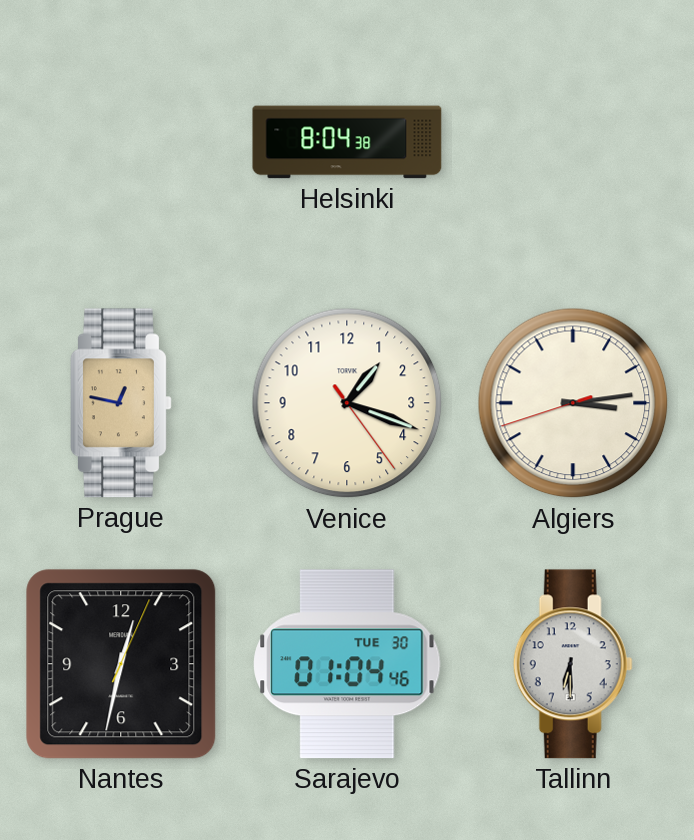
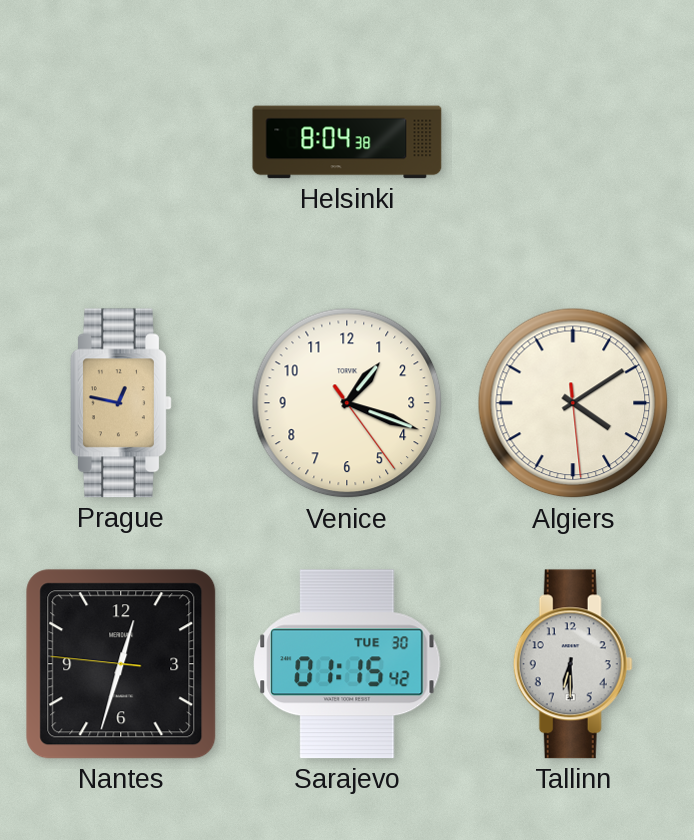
Algiers: 3:13 -> 4:09
Nantes: 12:32:04 -> 12:32:46
Sarajevo: 01:04 -> 01:15
